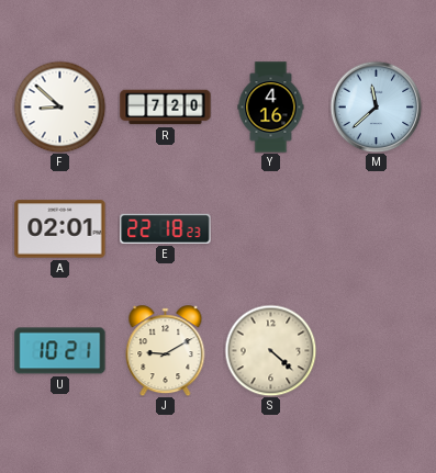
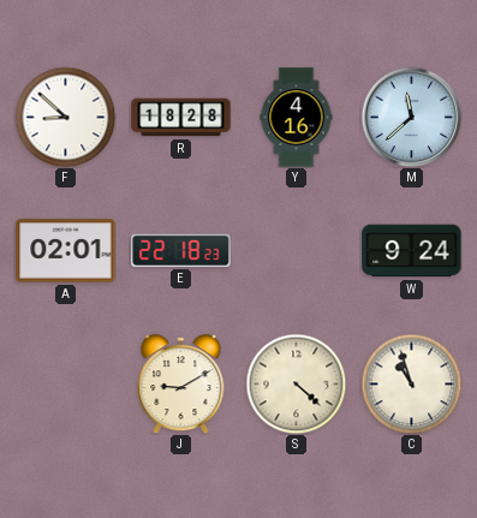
R: 7:20 -> 18:28
W: none -> 9:24
U: 10:21 -> none
C: none -> 10:57
